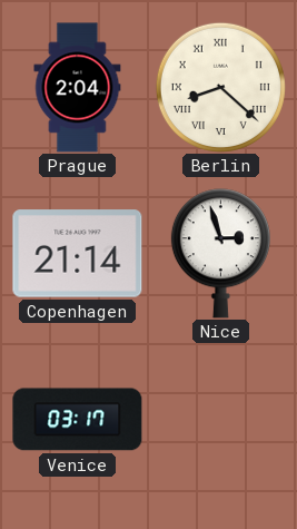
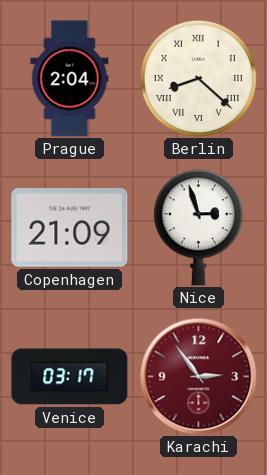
Copenhagen: 21:14 -> 21:09
Karachi: none -> 2:54
